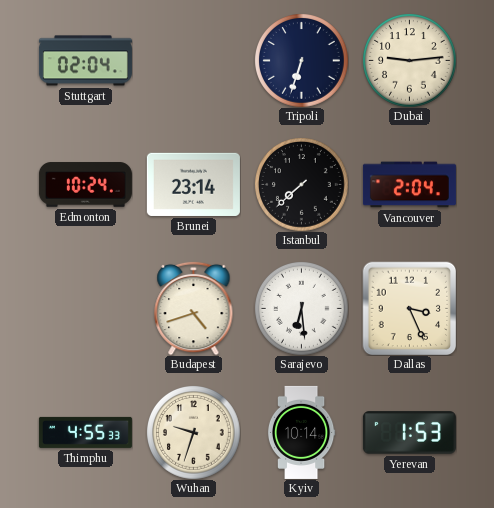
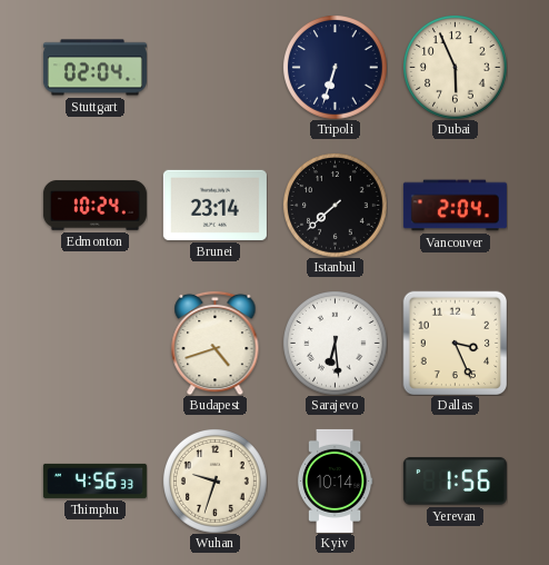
Dubai: 9:14 -> 5:56
Thimphu: 4:55 -> 4:56
Yerevan: 1:53 -> 1:56
